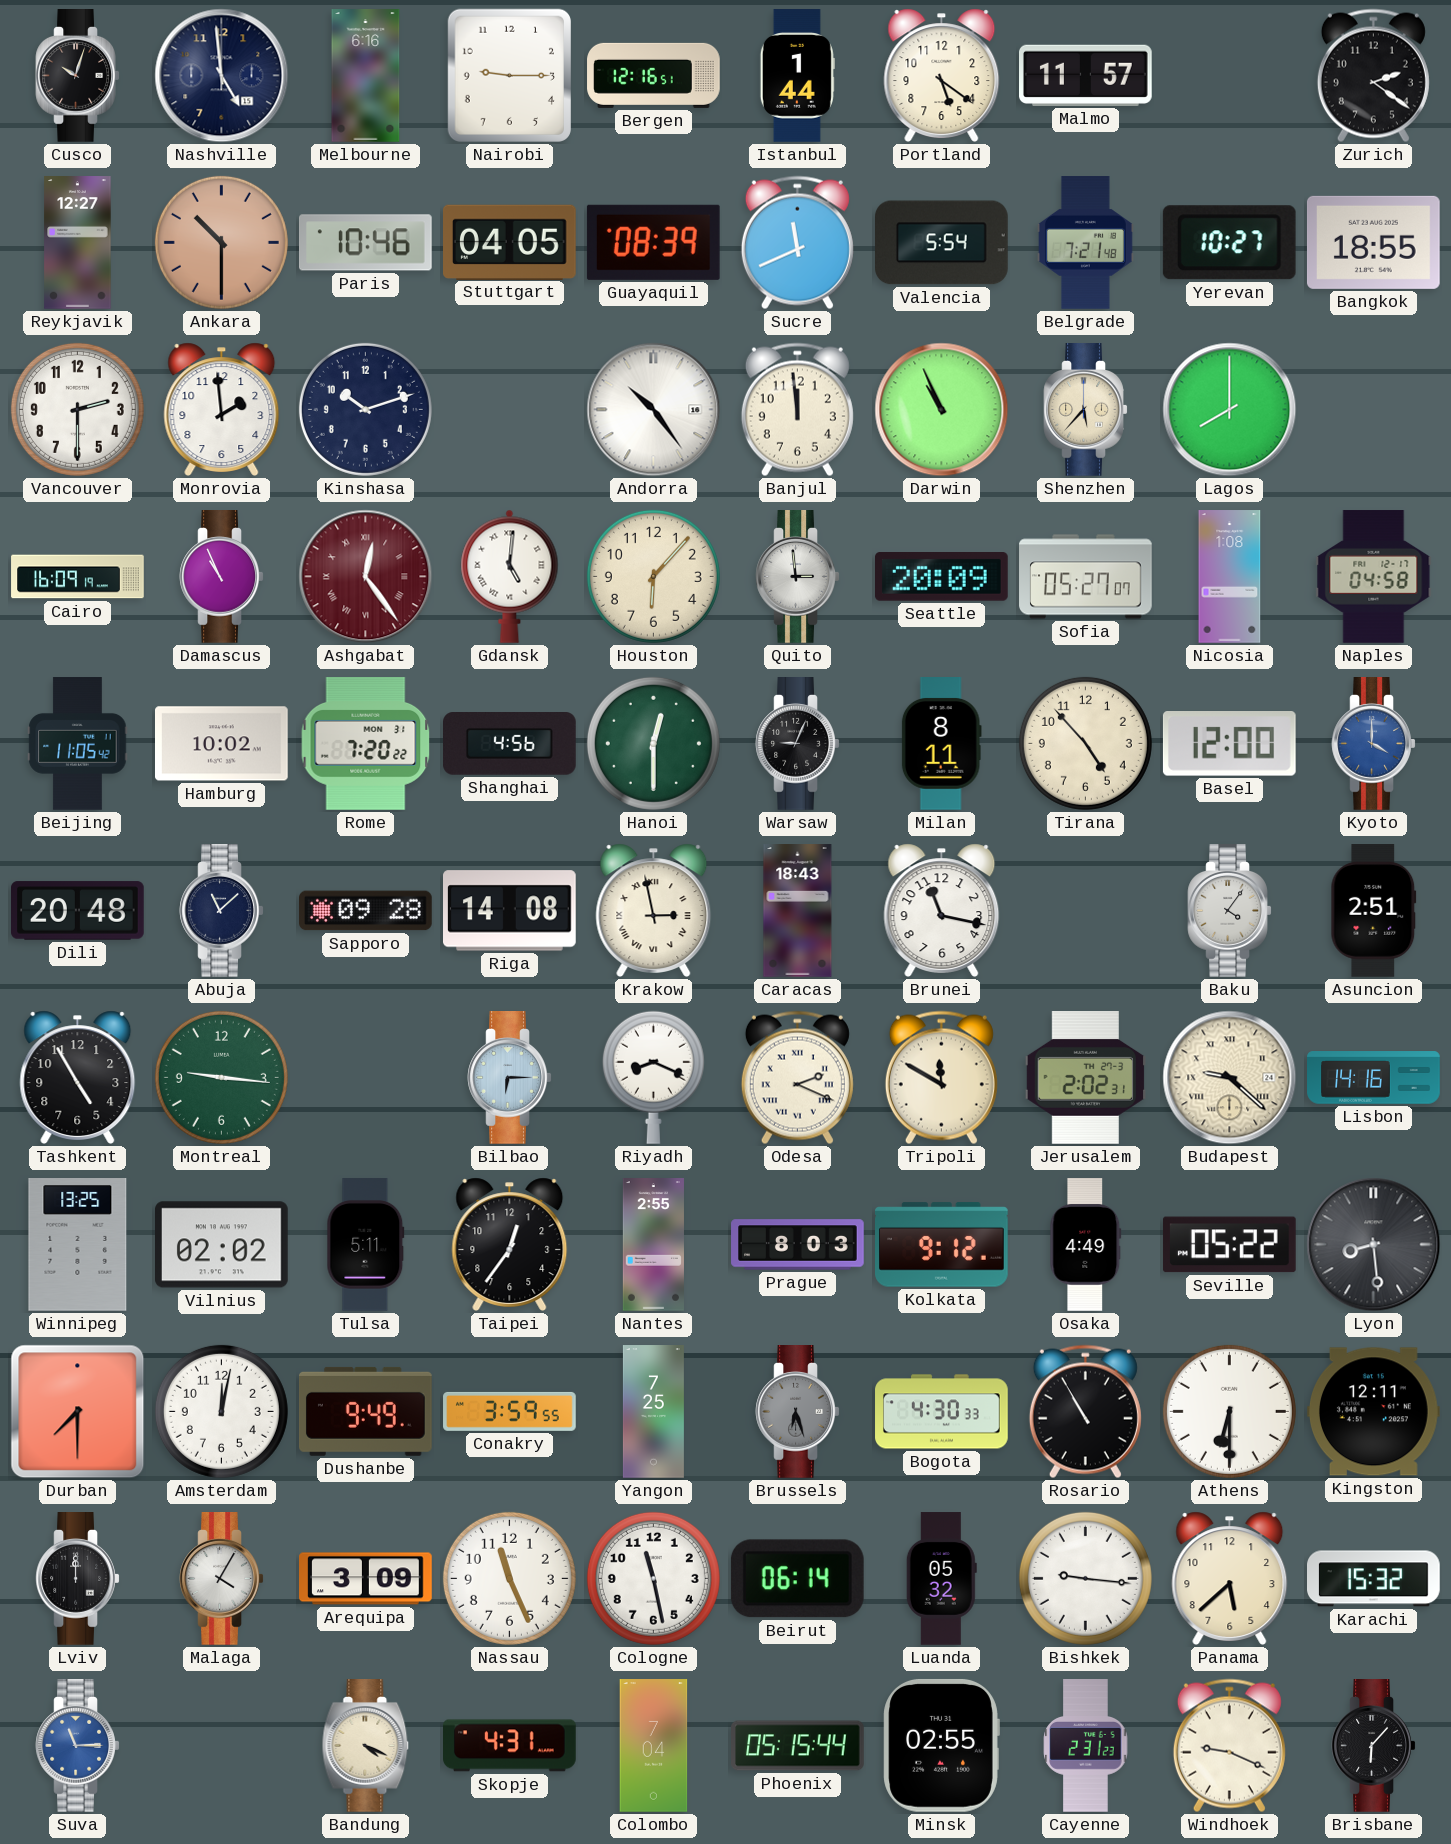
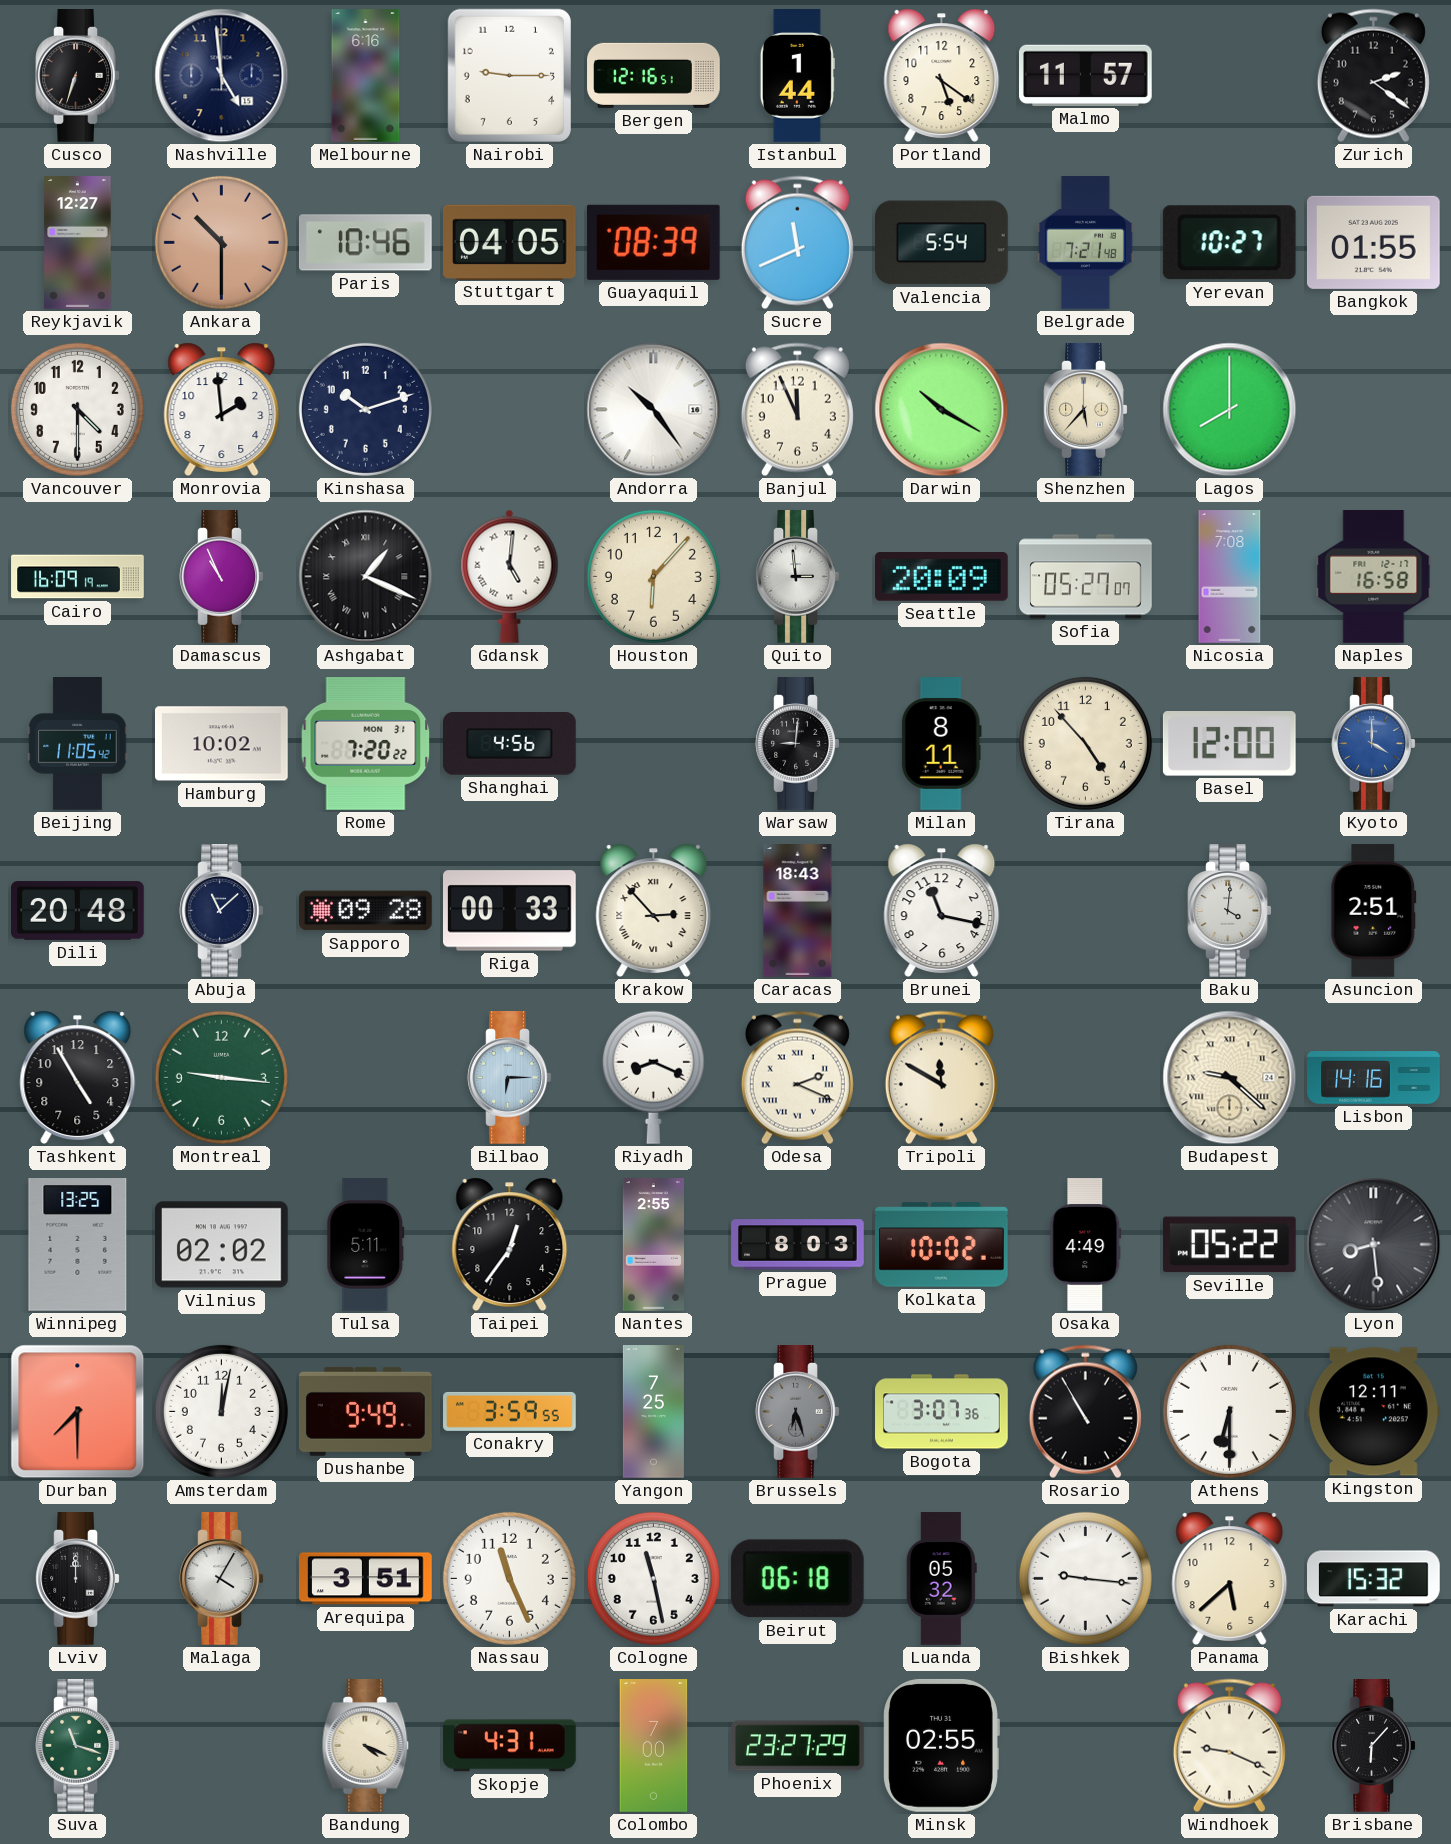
Cusco: 10:03 -> 6:33
Bangkok: 18:55 -> 01:55
Vancouver: 2:30 -> 4:30
Banjul: 11:59 -> 11:56
Darwin: 10:56 -> 10:20
Ashgabat: 12:24 -> 1:19
Ashgabat dial: burgundy -> black
Nicosia: 1:08 -> 7:08
Naples: 04:58 -> 16:58
Hanoi: 12:30 -> none
Warsaw: 9:04 -> 9:01
Riga: 14:08 -> 00:33
Krakow: 2:58 -> 2:53
Baku: 4:06 -> 4:01
Jerusalem: 2:02 -> none
Kolkata: 9:12 -> 10:02
Bogota: 4:30 -> 3:07
Arequipa: 3:09 -> 3:51
Beirut: 06:14 -> 06:18
Suva: 11:15 -> 11:18
Suva dial: blue -> green
Colombo: 7:04 -> 7:00
Phoenix: 05:15 -> 23:27
Cayenne: 2:31 -> none
